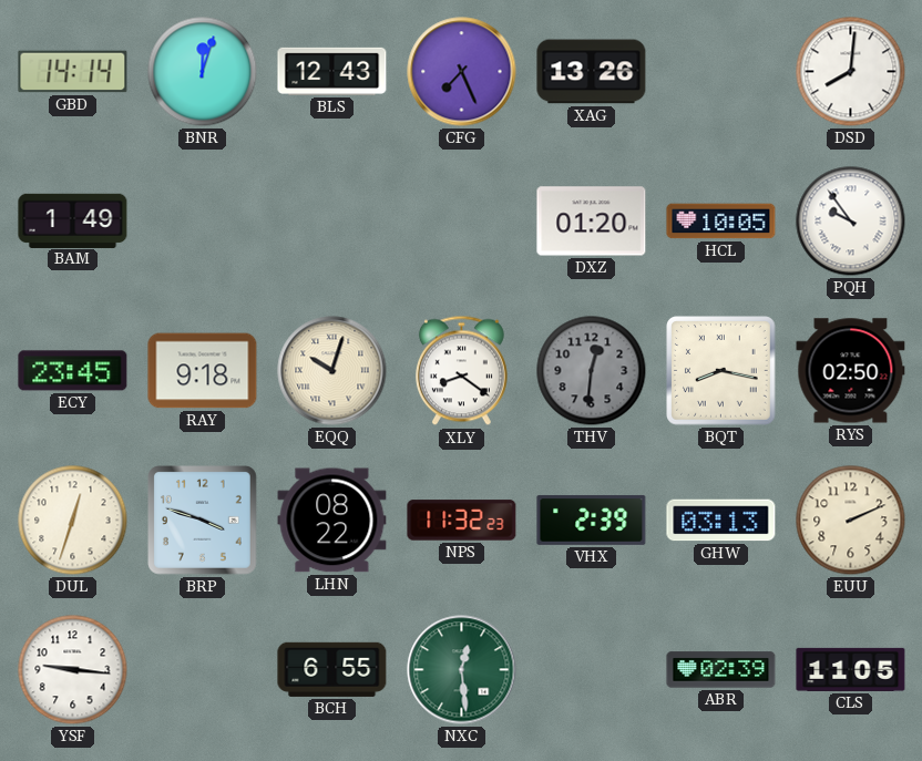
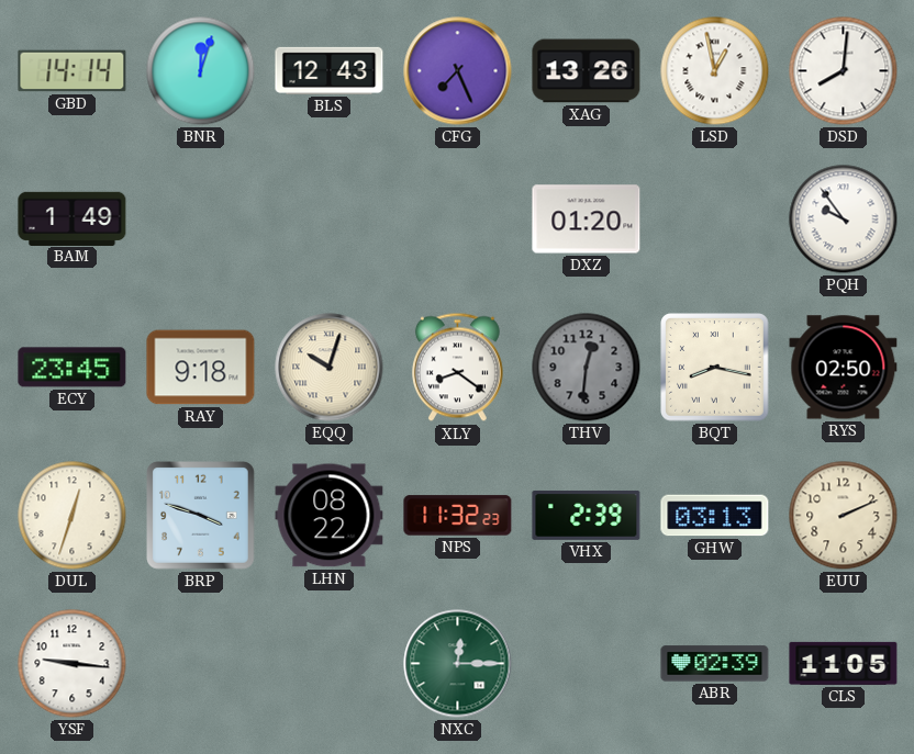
LSD: none -> 12:58
HCL: 10:05 -> none
BCH: 6:55 -> none
NXC: 12:29 -> 12:15
